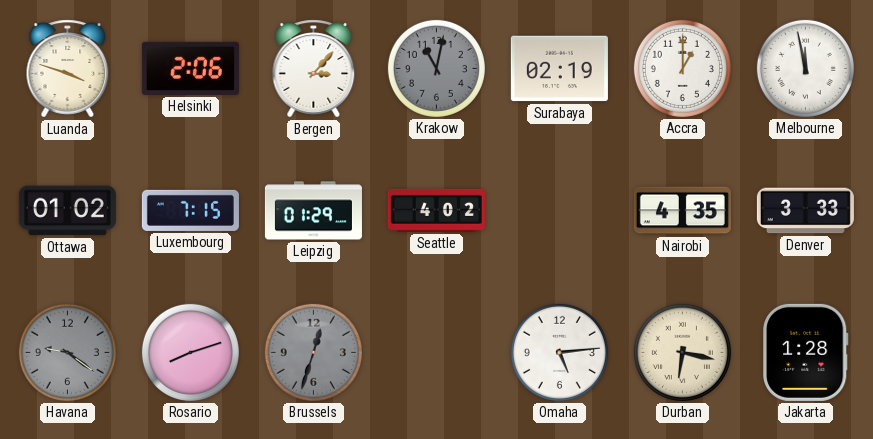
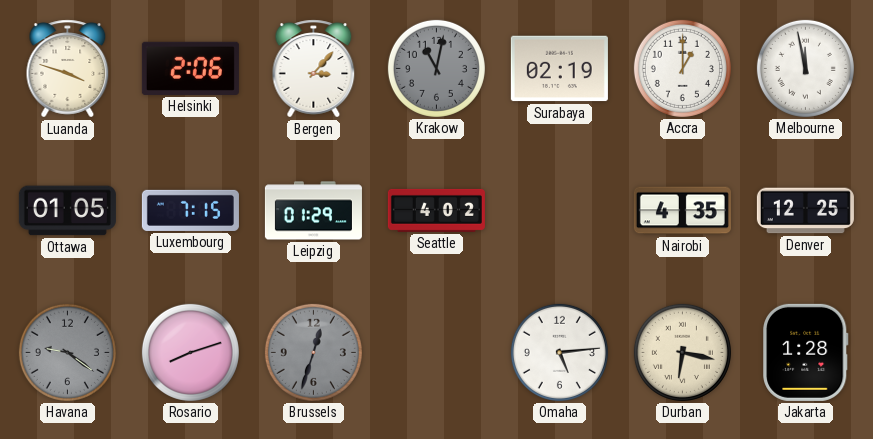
Ottawa: 01:02 -> 01:05
Denver: 3:33 -> 12:25
